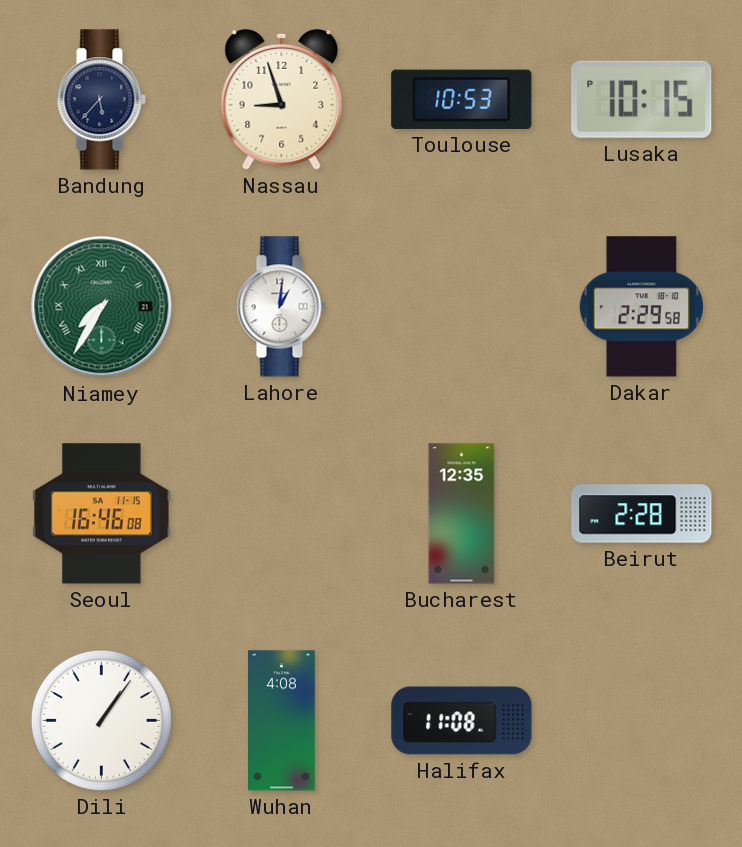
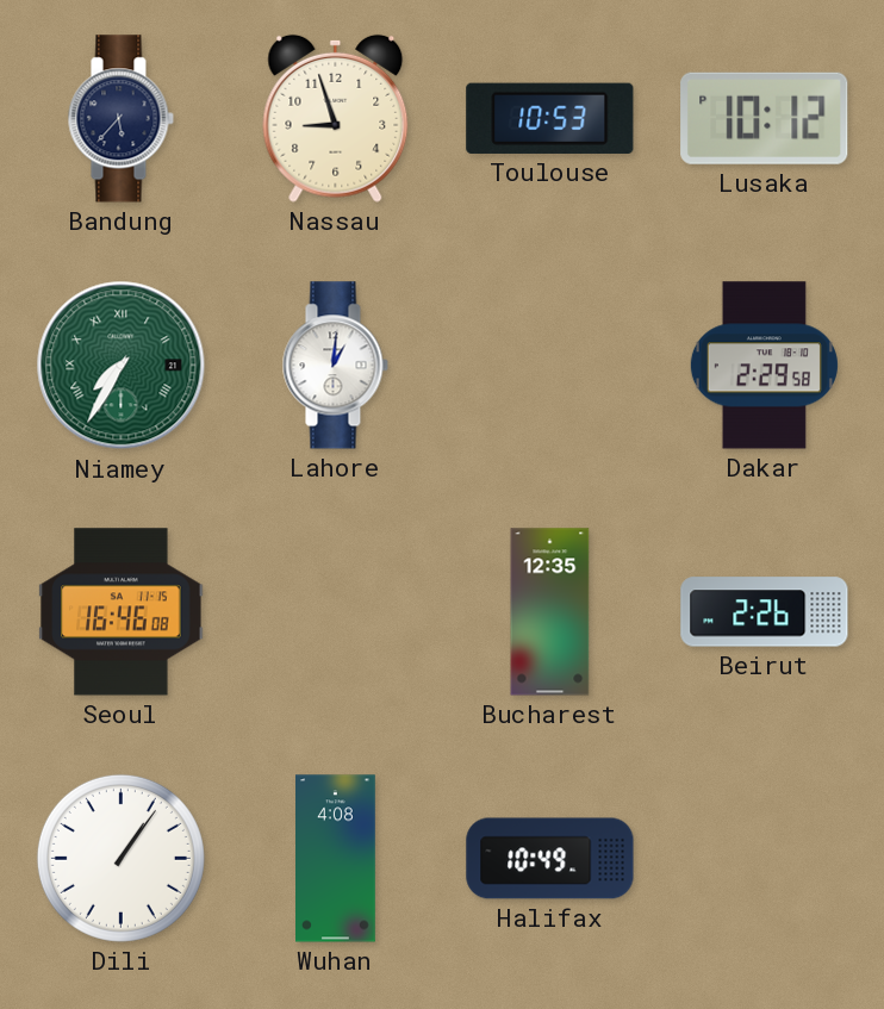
Lusaka: 10:15 -> 10:12
Beirut: 2:28 -> 2:26
Halifax: 11:08 -> 10:49
